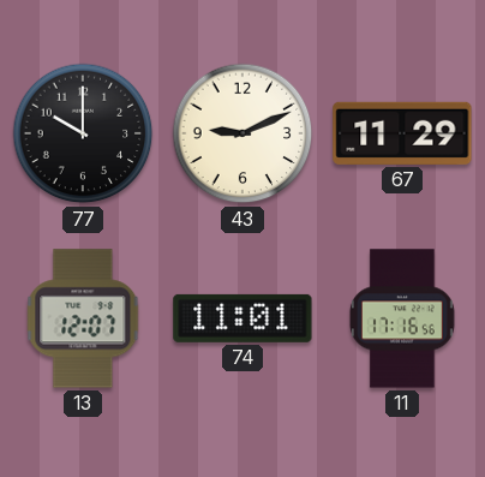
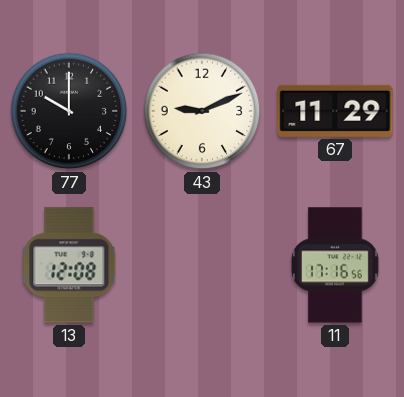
13: 12:07 -> 12:08
74: 11:01 -> none
